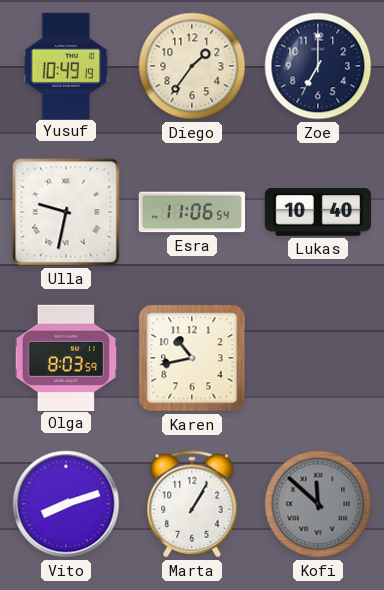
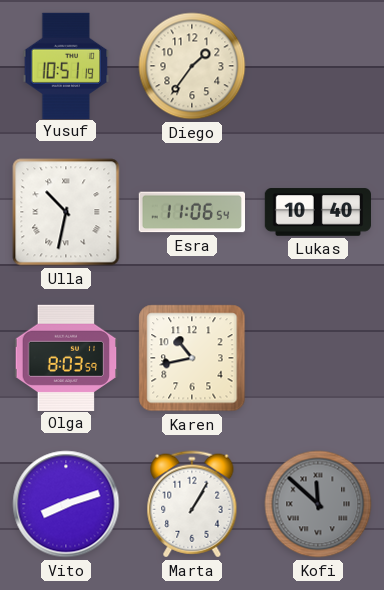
Yusuf: 10:49 -> 10:51
Zoe: 7:00 -> none
Ulla: 9:32 -> 10:32
